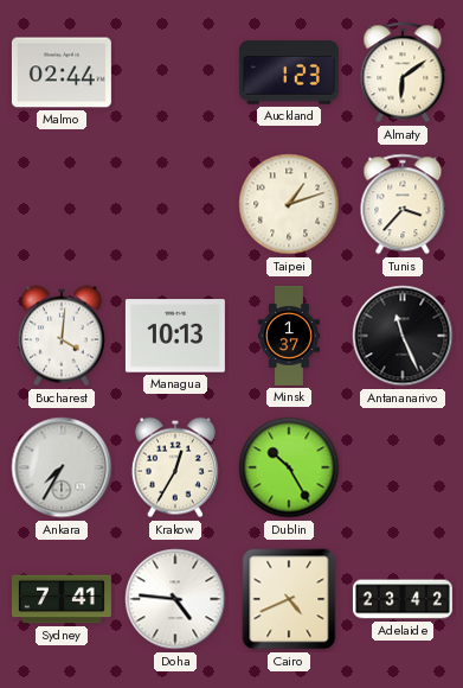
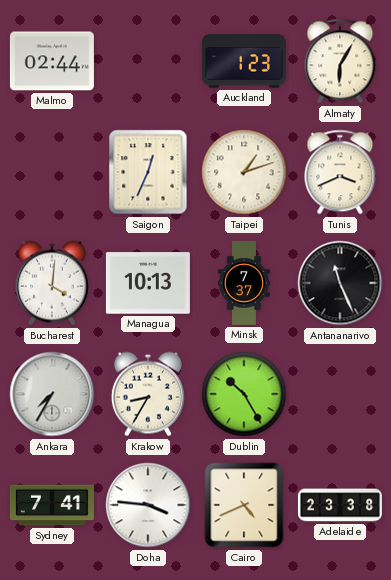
Almaty: 6:09 -> 6:05
Saigon: none -> 12:34
Tunis: 3:37 -> 3:41
Minsk: 1:37 -> 7:37
Krakow: 12:35 -> 8:35
Doha: 4:46 -> 3:46
Adelaide: 23:42 -> 23:38
